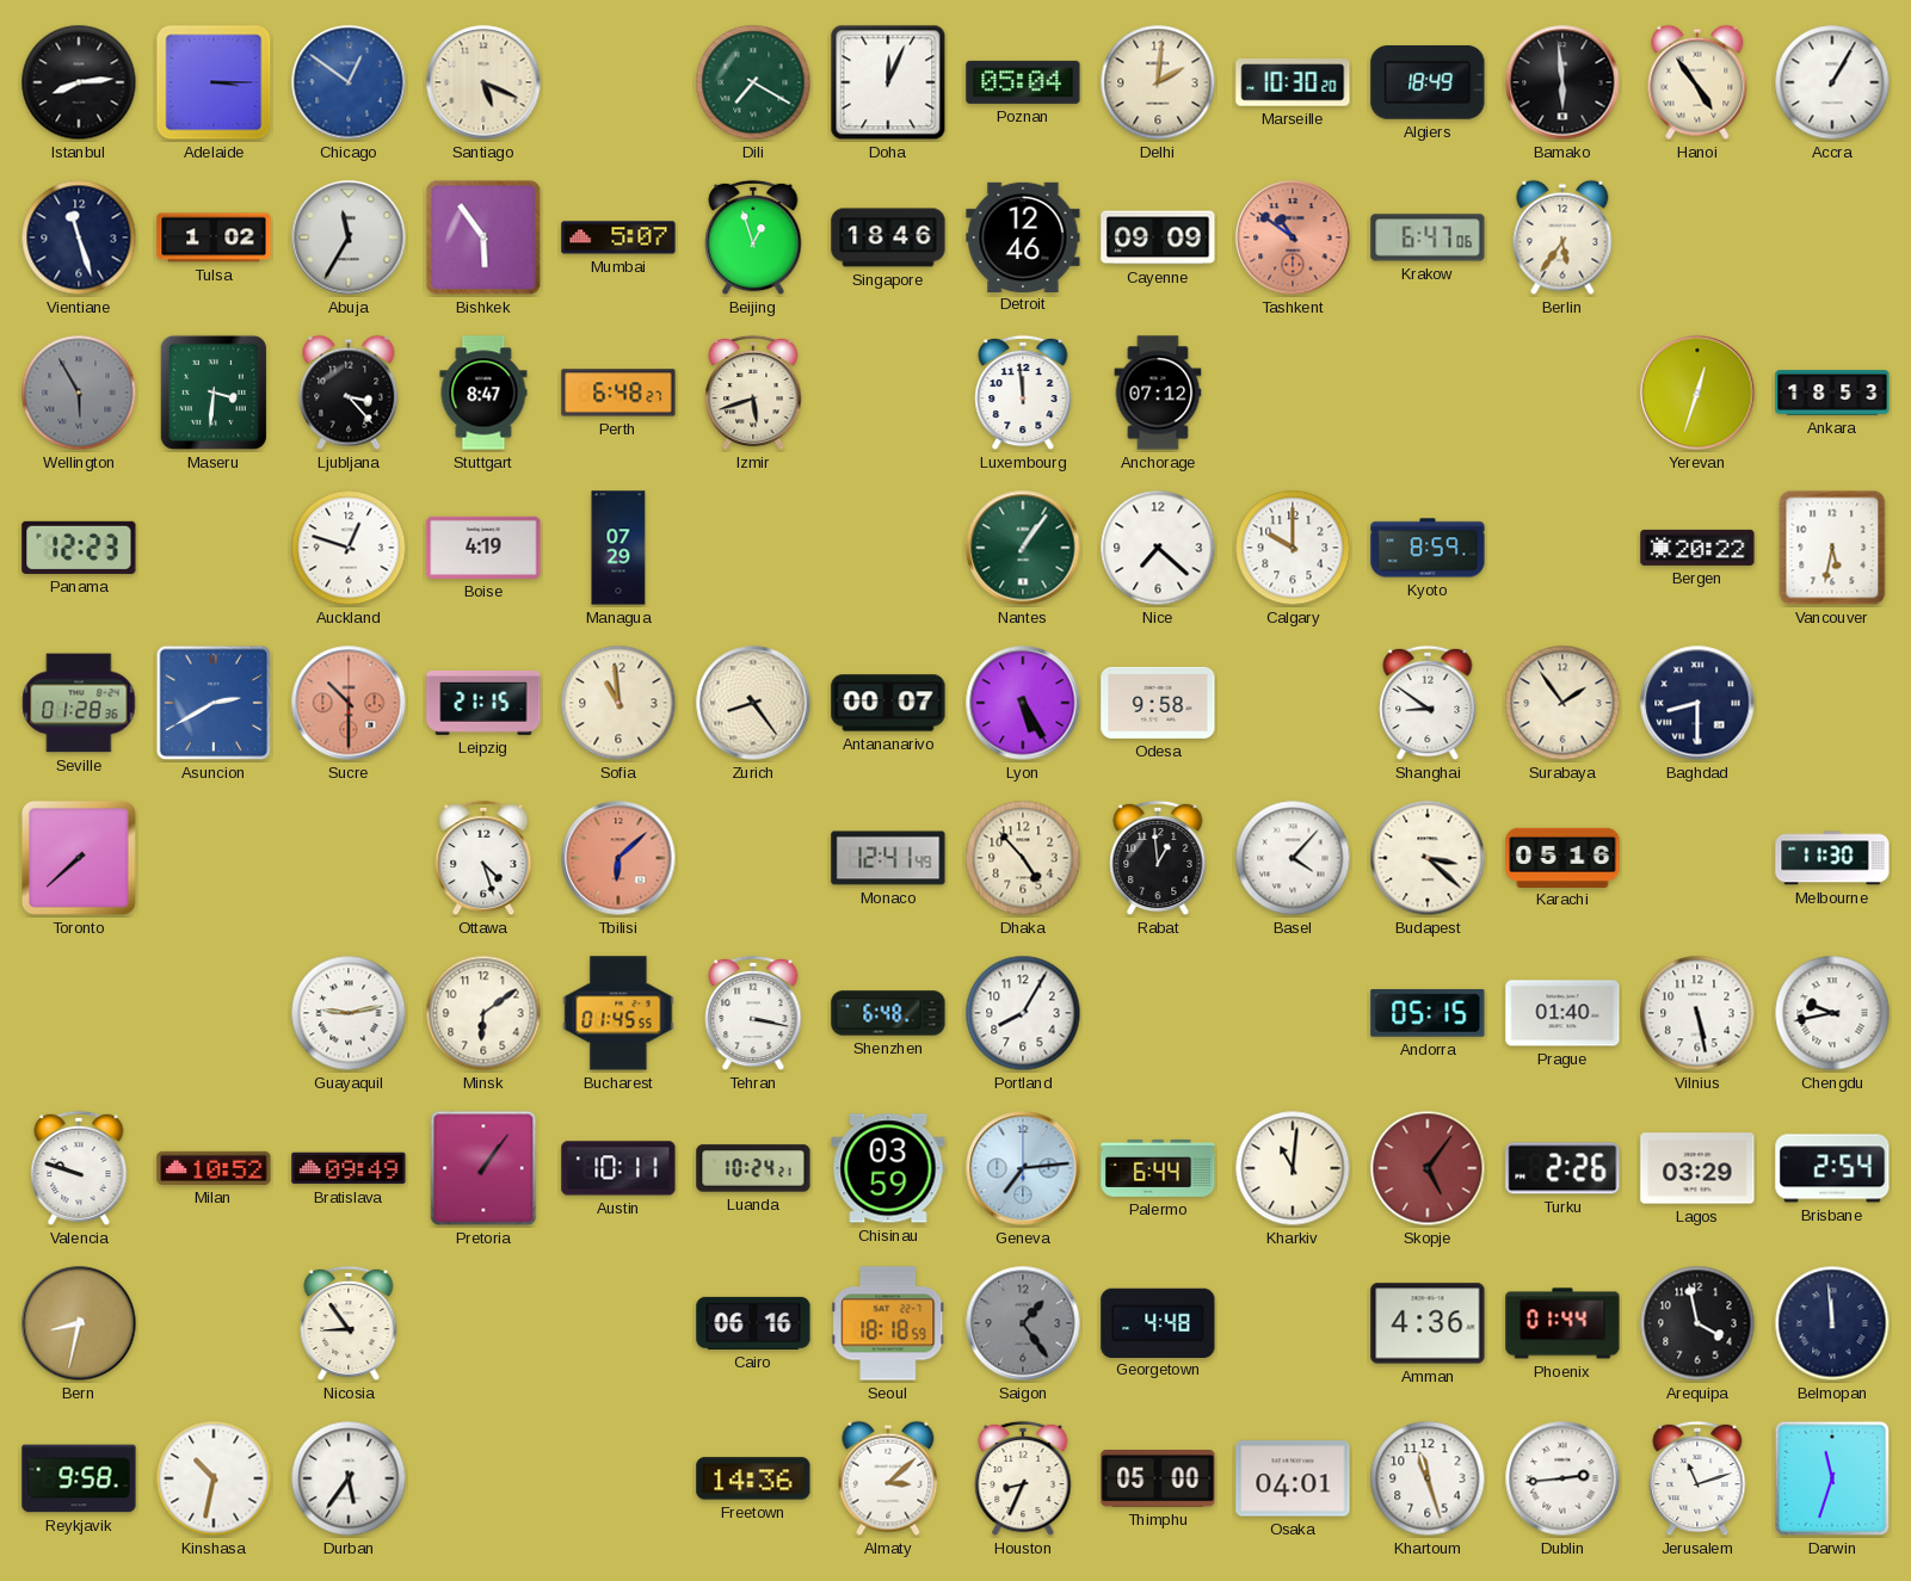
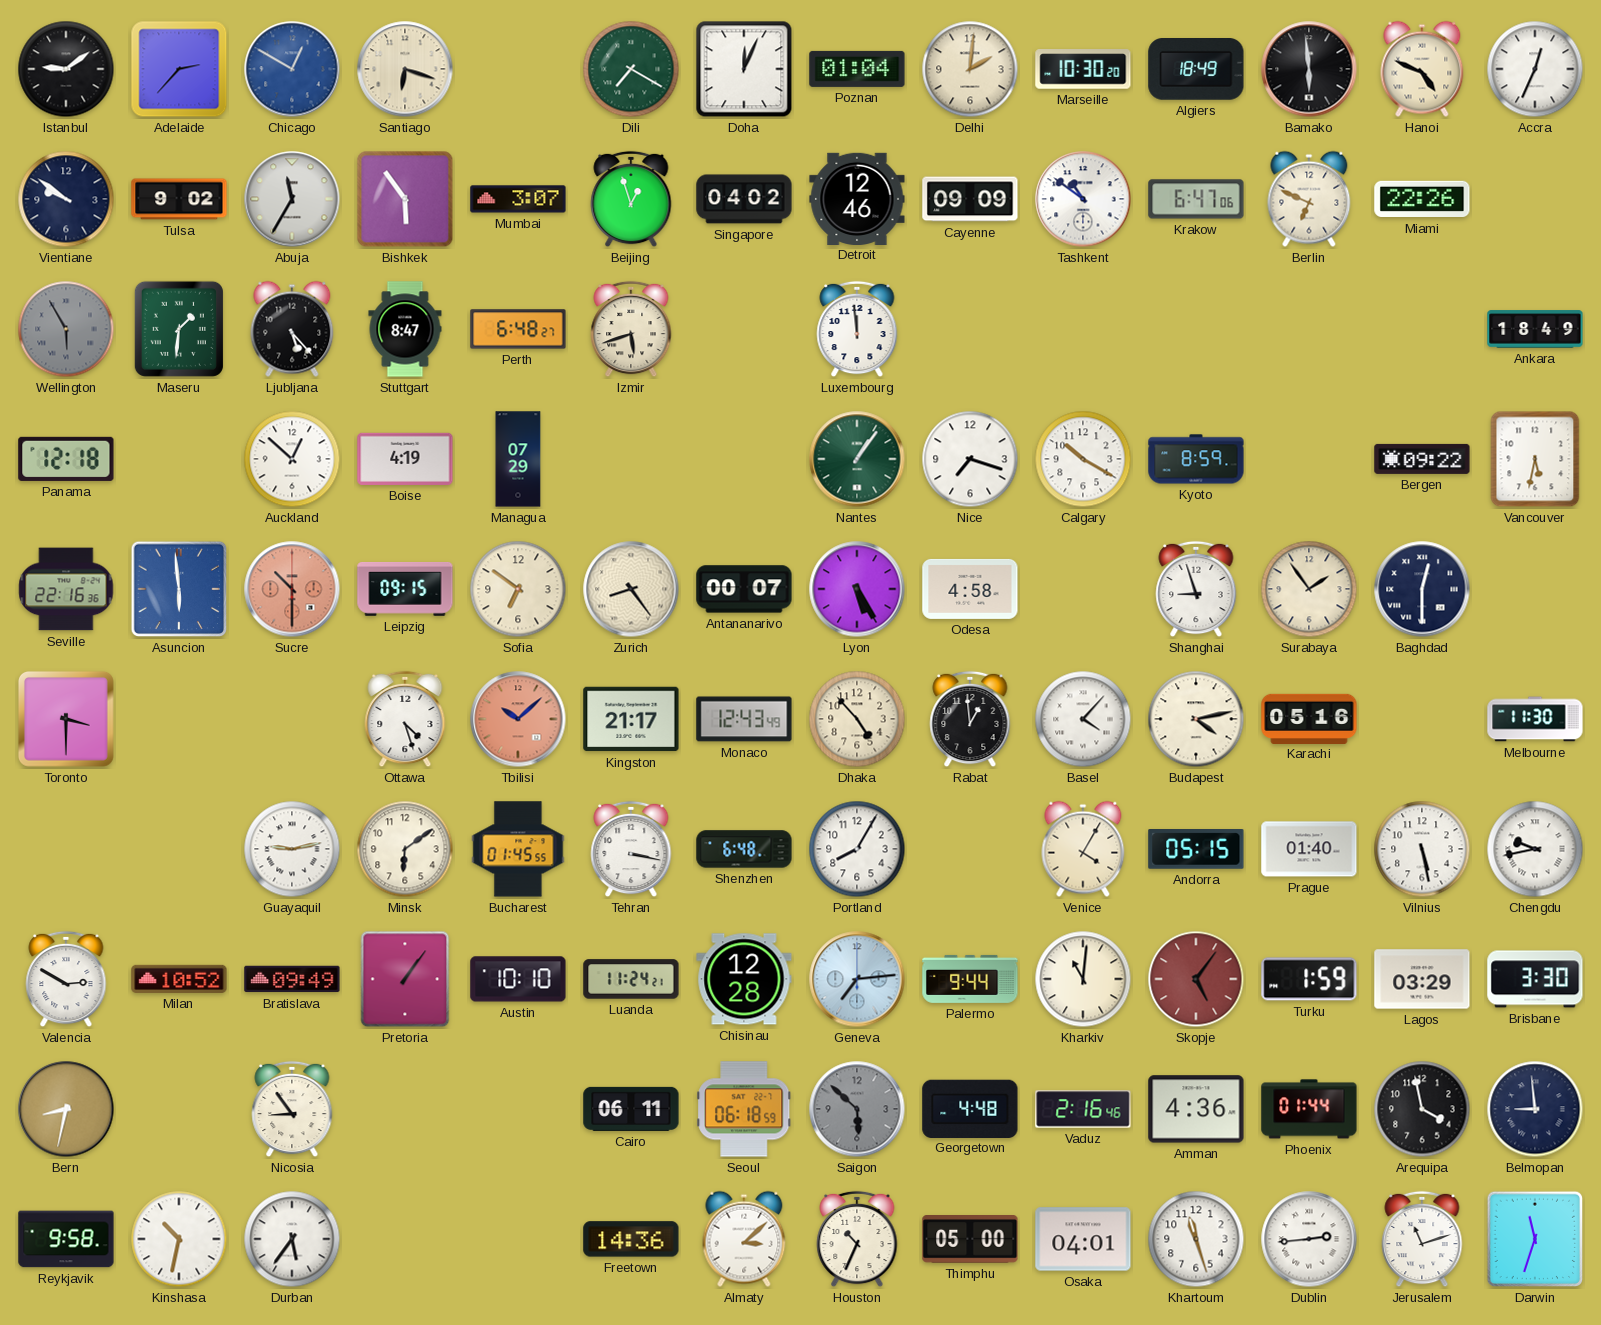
Istanbul: 8:14 -> 9:09
Adelaide: 3:15 -> 2:37
Chicago: 12:51 -> 12:50
Santiago: 5:19 -> 6:18
Poznan: 05:04 -> 01:04
Hanoi: 4:54 -> 4:49
Accra: 1:05 -> 12:34
Vientiane: 11:27 -> 9:51
Tulsa: 1:02 -> 9:02
Mumbai: 5:07 -> 3:07
Singapore: 18:46 -> 04:02
Tashkent dial: salmon -> white
Berlin: 5:36 -> 6:49
Miami: none -> 22:26
Maseru: 3:31 -> 1:31
Ljubljana: 3:23 -> 5:23
Anchorage: 07:12 -> none
Yerevan: 12:33 -> none
Ankara: 18:53 -> 18:49
Panama: 12:23 -> 12:18
Auckland: 12:48 -> 12:52
Nice: 7:22 -> 7:18
Calgary: 10:00 -> 10:20
Bergen: 20:22 -> 09:22
Seville: 01:28 -> 22:16
Asuncion: 2:40 -> 5:59
Leipzig: 21:15 -> 09:15
Sofia: 10:59 -> 6:51
Odesa: 9:58 -> 4:58
Shanghai: 8:51 -> 8:57
Baghdad: 8:30 -> 12:30
Toronto: 7:38 -> 3:30
Tbilisi: 6:08 -> 10:08
Kingston: none -> 21:17
Monaco: 12:41 -> 12:43
Budapest: 3:22 -> 4:13
Venice: none -> 4:05
Valencia: 9:48 -> 2:50
Austin: 10:11 -> 10:10
Luanda: 10:24 -> 11:24
Chisinau: 03:59 -> 12:28
Palermo: 6:44 -> 9:44
Turku: 2:26 -> 1:59
Brisbane: 2:54 -> 3:30
Cairo: 06:16 -> 06:11
Seoul: 18:18 -> 06:18
Saigon: 1:24 -> 5:52
Vaduz: none -> 2:16
Belmopan: 11:59 -> 8:59
Houston: 8:34 -> 10:34
